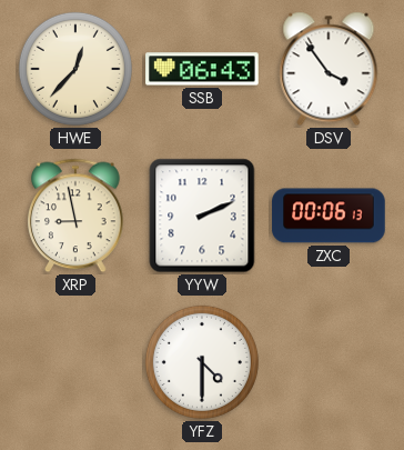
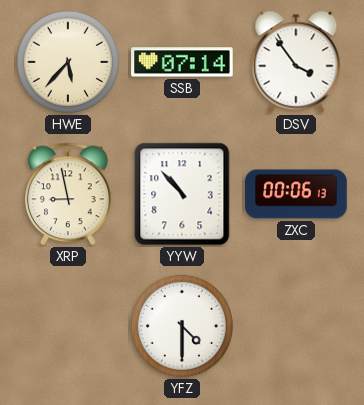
HWE: 12:37 -> 5:37
SSB: 06:43 -> 07:14
YYW: 2:11 -> 10:53
